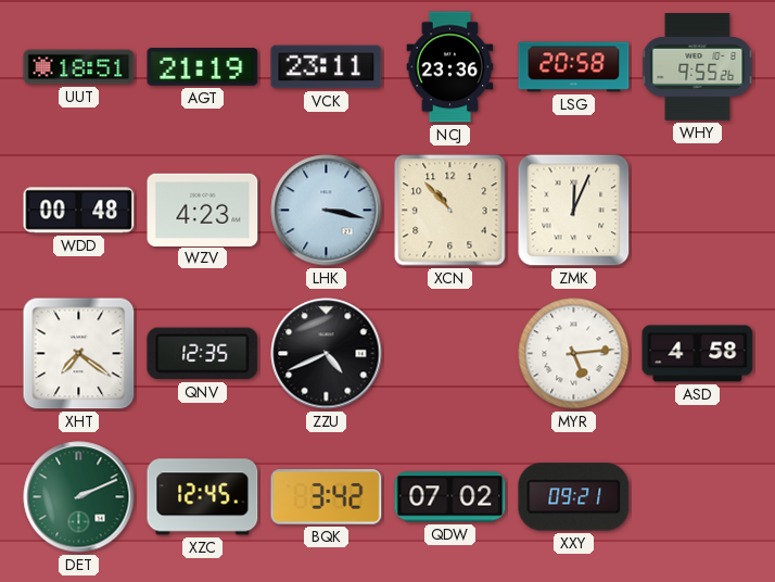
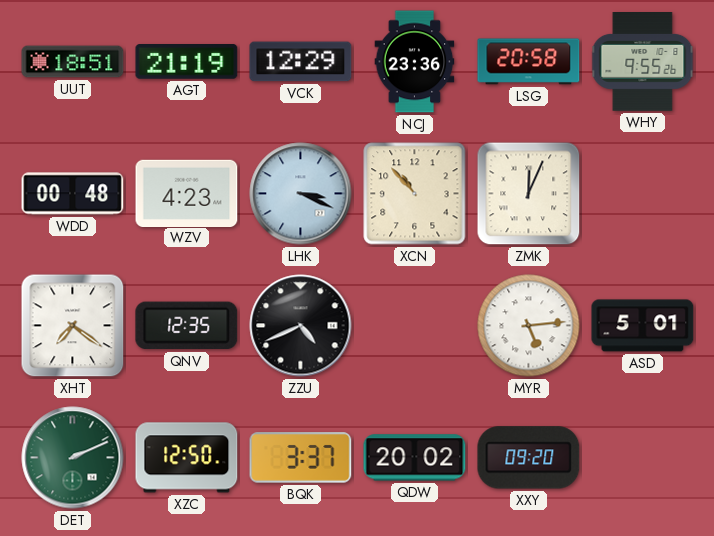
VCK: 23:11 -> 12:29
LHK: 3:17 -> 3:19
ASD: 4:58 -> 5:01
XZC: 12:45 -> 12:50
BQK: 3:42 -> 3:37
QDW: 07:02 -> 20:02
XXY: 09:21 -> 09:20
